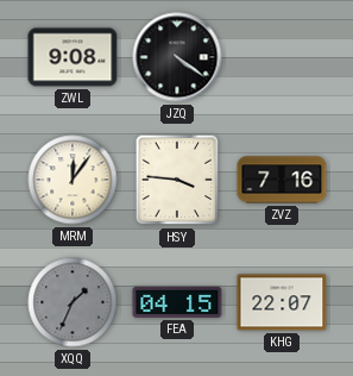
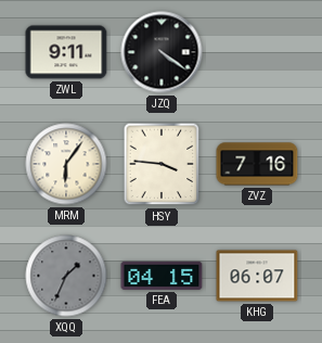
ZWL: 9:08 -> 9:11
MRM: 12:06 -> 6:06
KHG: 22:07 -> 06:07
